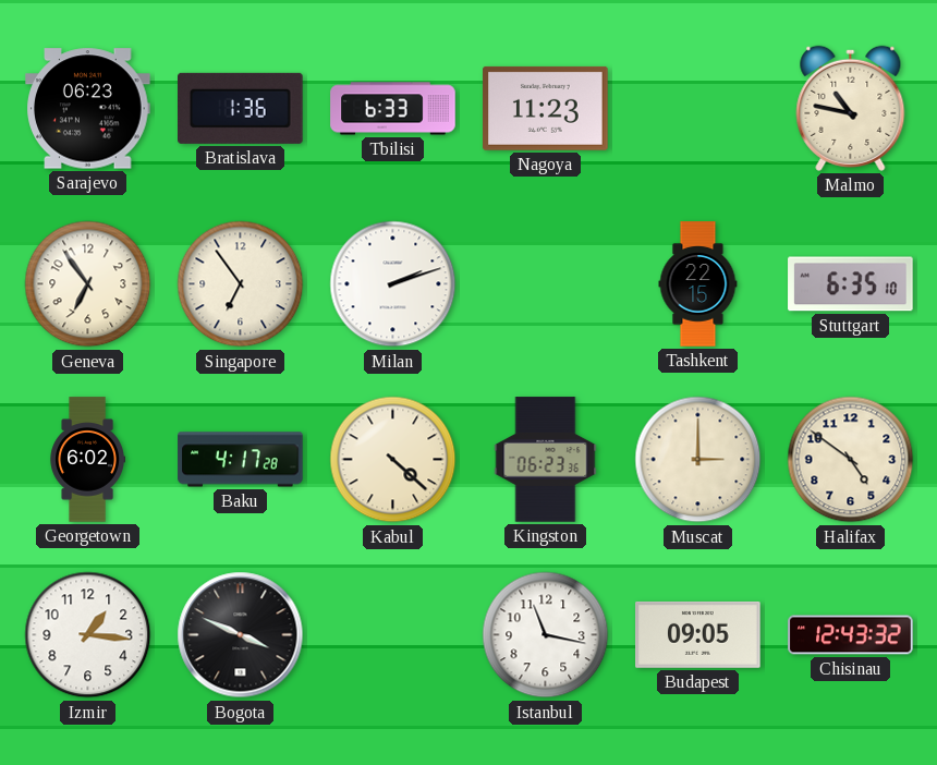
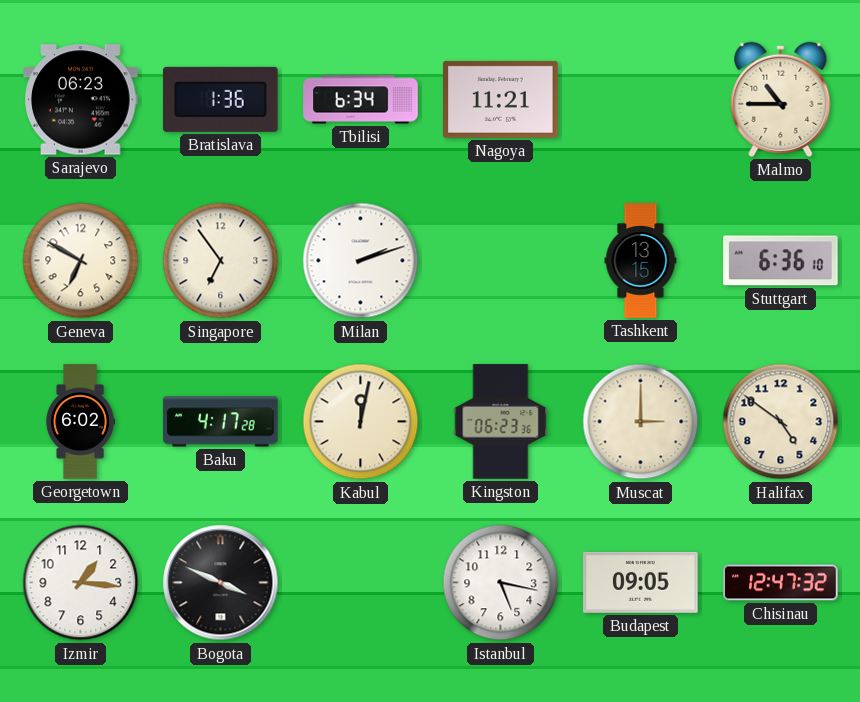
Tbilisi: 6:33 -> 6:34
Nagoya: 11:23 -> 11:21
Malmo: 10:47 -> 10:45
Geneva: 6:54 -> 6:50
Tashkent: 22:15 -> 13:15
Stuttgart: 6:35 -> 6:36
Kabul: 4:22 -> 12:02
Istanbul: 11:17 -> 5:17
Chisinau: 12:43 -> 12:47
